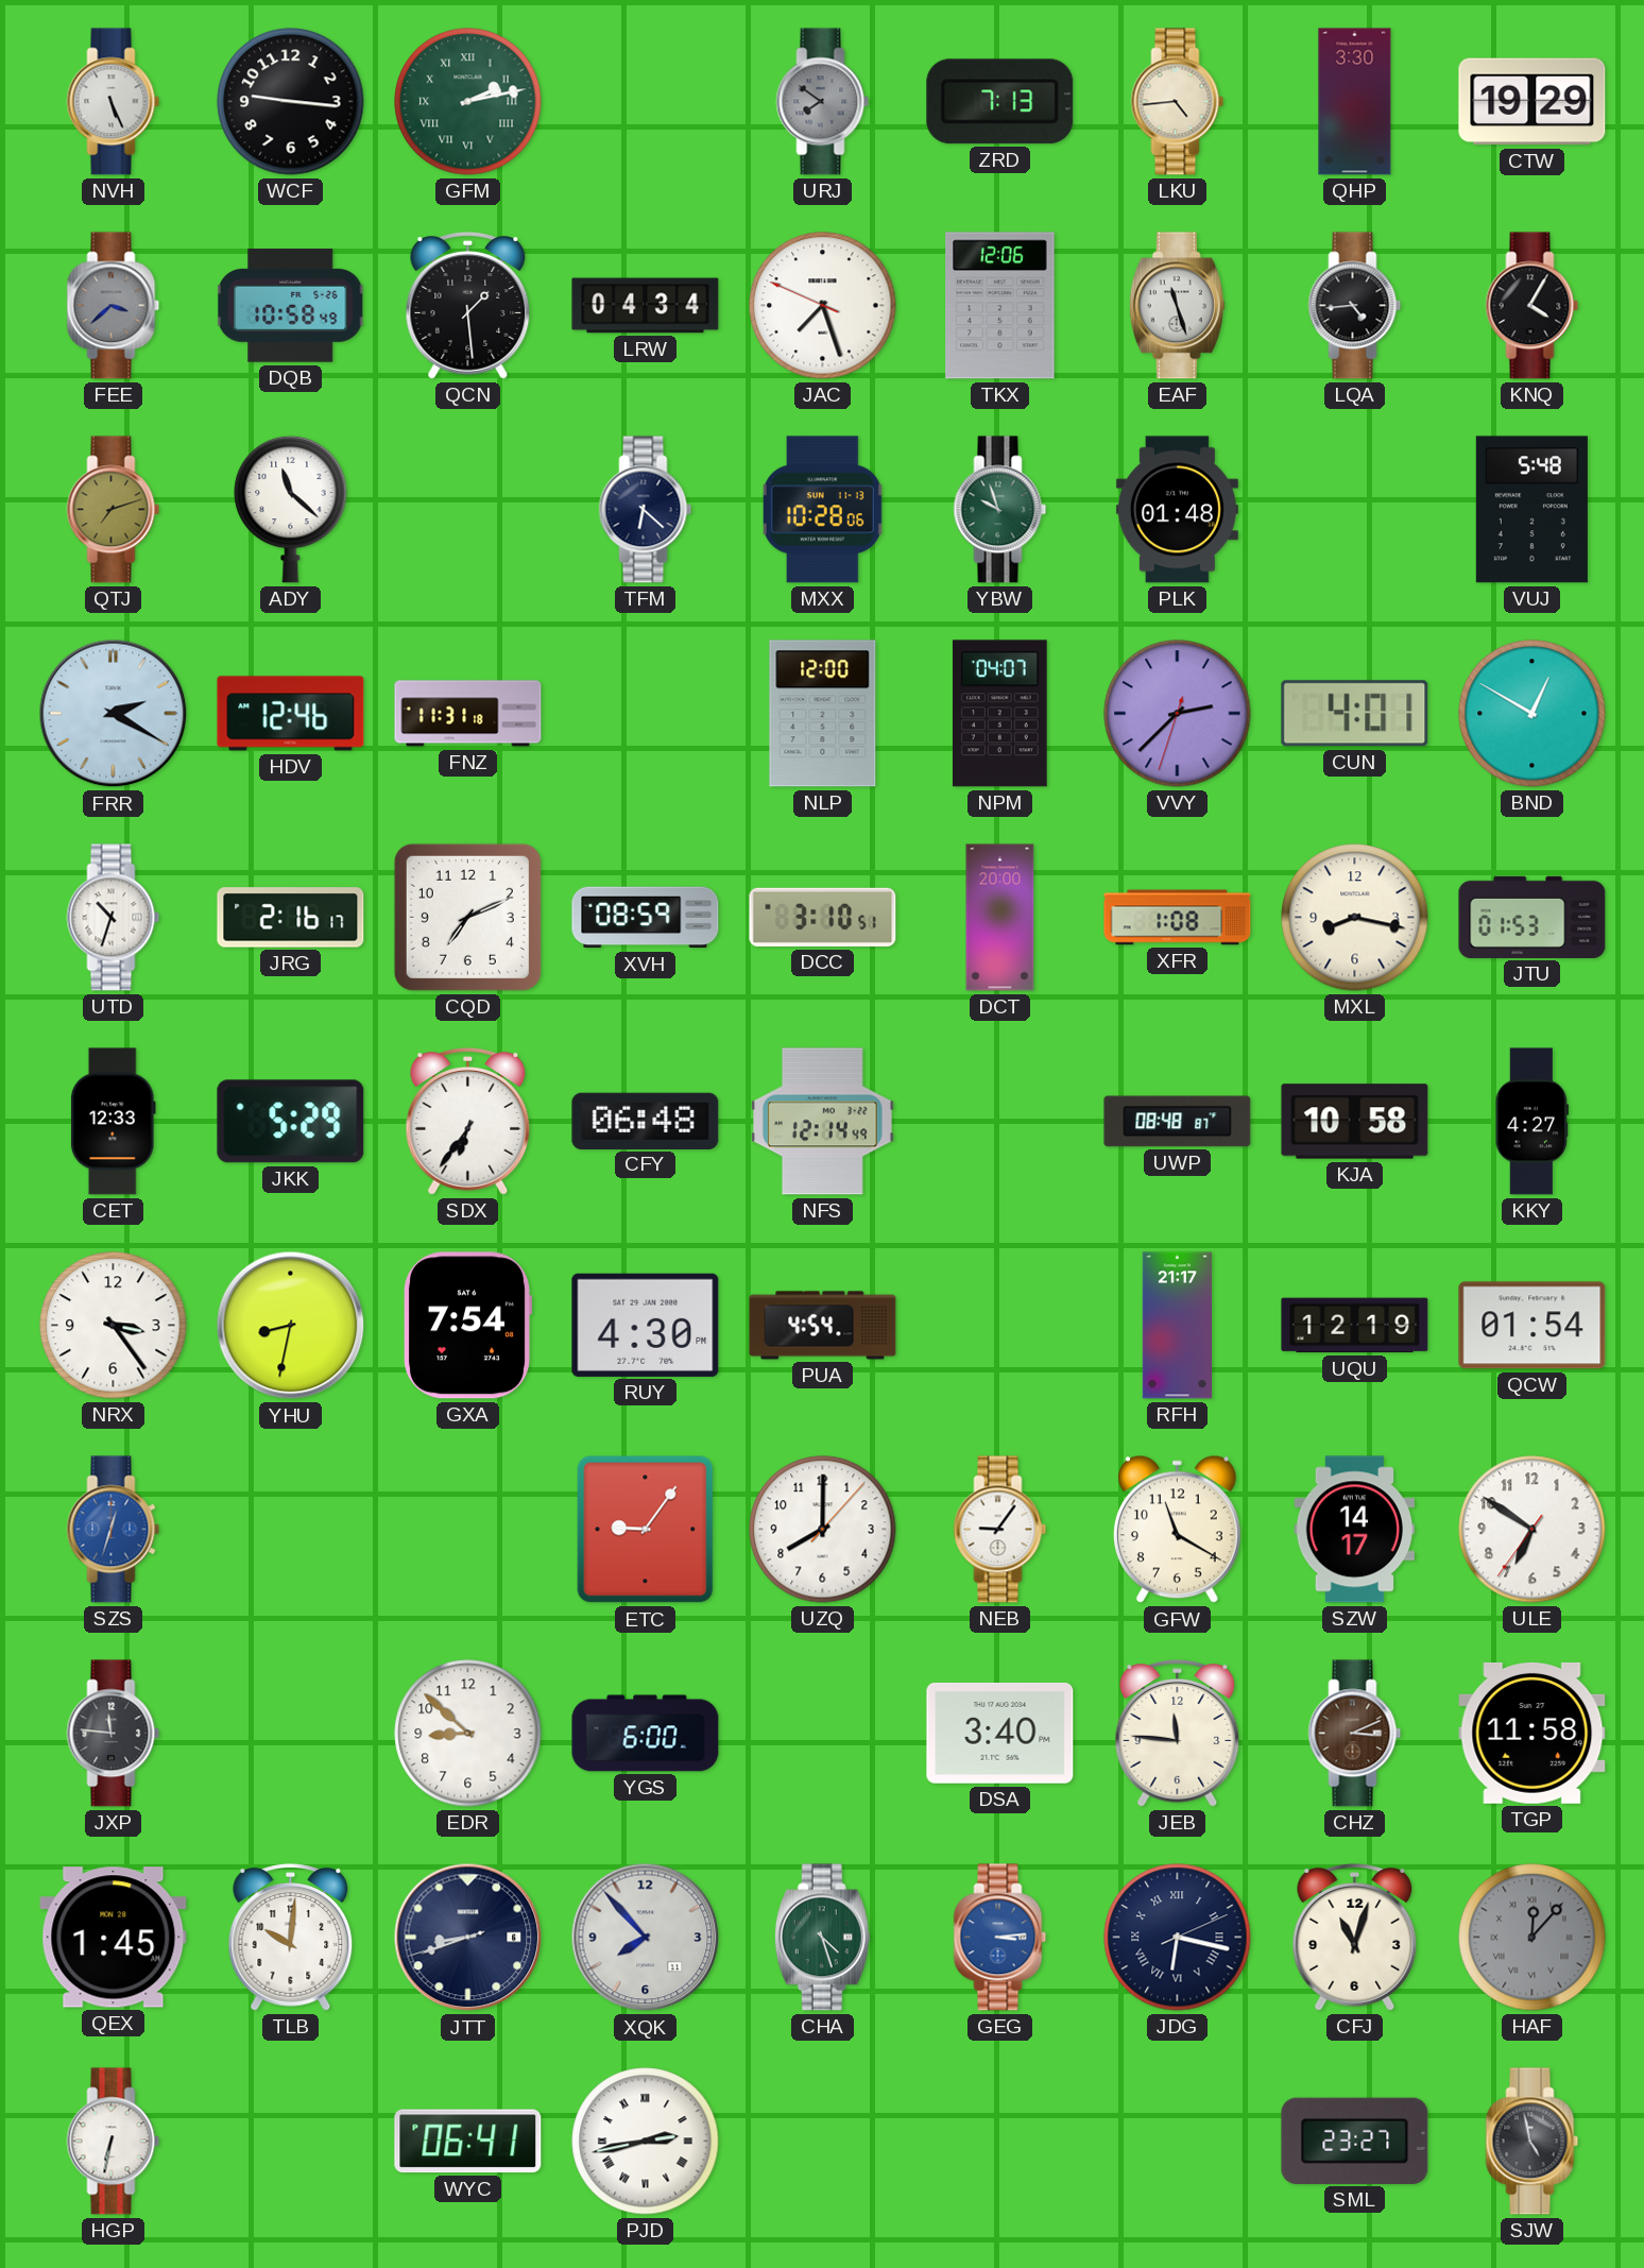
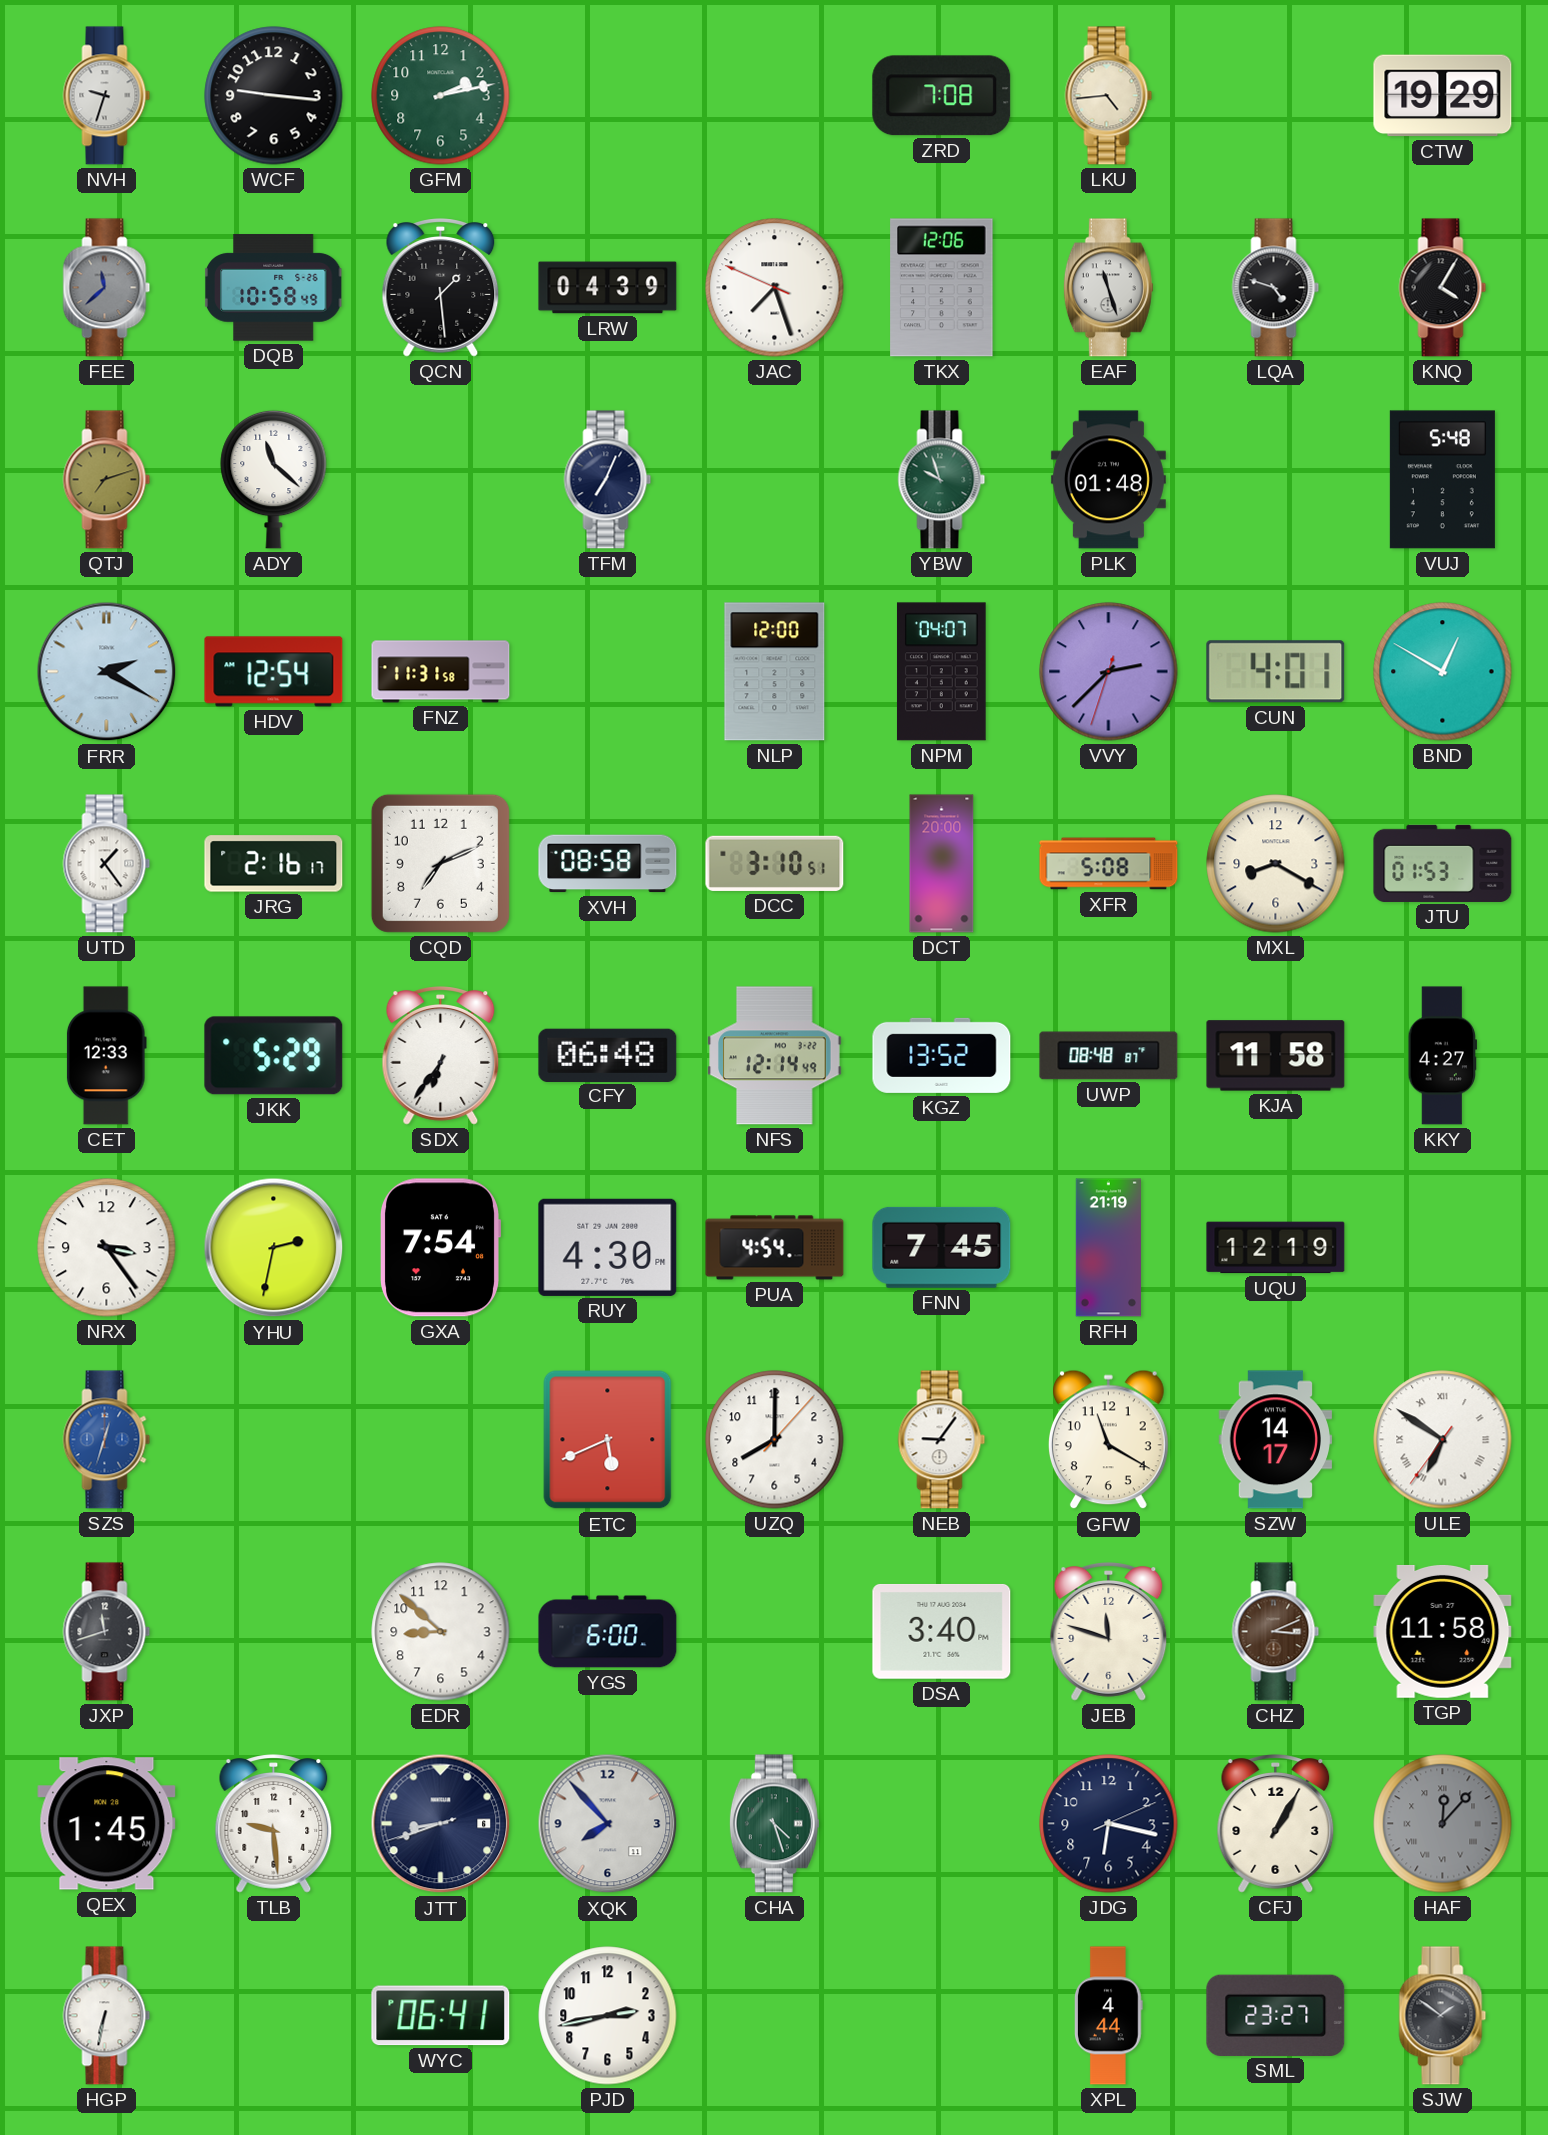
NVH: 5:26 -> 9:33
GFM numerals: Roman -> Arabic
URJ: 7:51 -> none
ZRD: 7:13 -> 7:08
QHP: 3:30 -> none
FEE: 3:38 -> 11:38
LRW: 04:34 -> 04:39
LQA: 4:44 -> 4:48
TFM: 6:22 -> 7:04
MXX: 10:28 -> none
HDV: 12:46 -> 12:54
FNZ: 11:31:18 -> 11:31:58
UTD: 10:33 -> 1:24
XVH: 08:59 -> 08:58
XFR: 1:08 -> 5:08
MXL: 8:17 -> 8:20
KGZ: none -> 13:52
KJA: 10:58 -> 11:58
YHU: 8:32 -> 2:32
FNN: none -> 7:45
RFH: 21:17 -> 21:19
QCW: 01:54 -> none
ETC: 9:06 -> 5:41
ULE numerals: Arabic -> Roman
JXP: 11:46 -> 11:42
JEB: 11:46 -> 11:48
TLB: 10:01 -> 9:29
GEG: 3:14 -> none
JDG numerals: Roman -> Arabic
CFJ: 11:03 -> 1:05
PJD numerals: Roman -> Arabic
XPL: none -> 4:44
SJW: 4:58 -> 1:51
